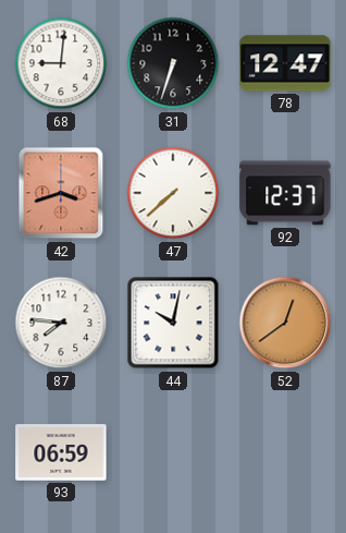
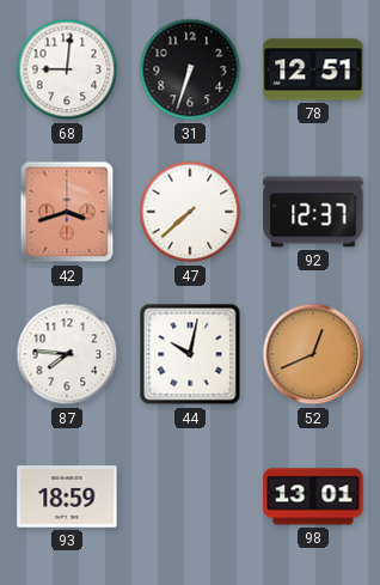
78: 12:47 -> 12:51
52: 12:39 -> 12:41
93: 06:59 -> 18:59
98: none -> 13:01
